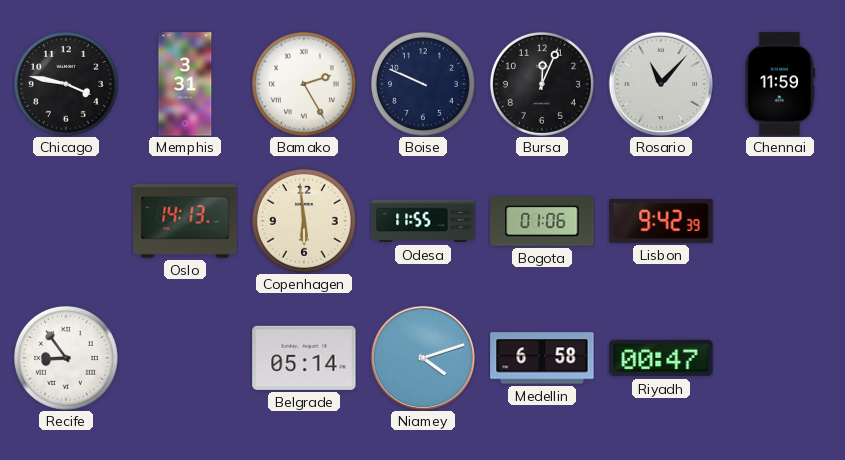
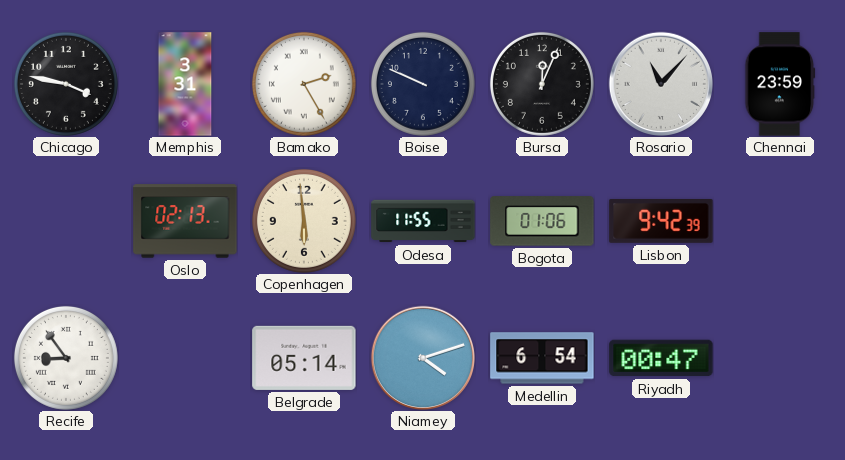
Chennai: 11:59 -> 23:59
Oslo: 14:13 -> 02:13
Medellin: 6:58 -> 6:54
